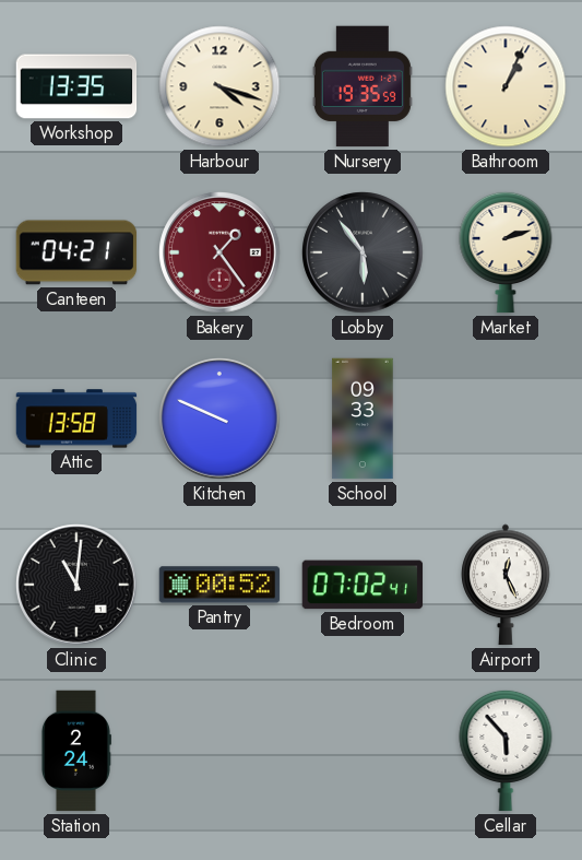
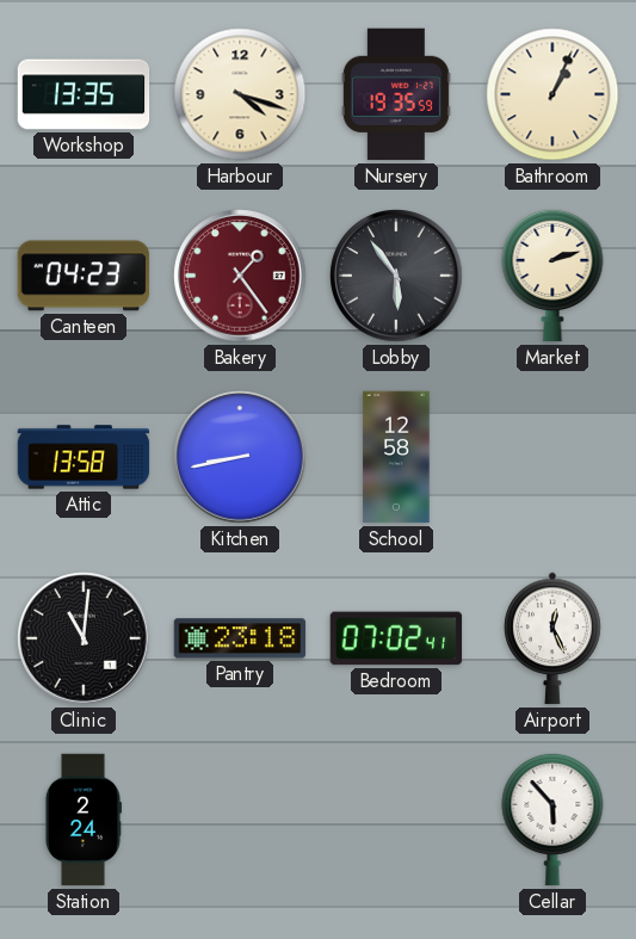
Canteen: 04:21 -> 04:23
Kitchen: 9:49 -> 8:43
School: 09:33 -> 12:58
Pantry: 00:52 -> 23:18
